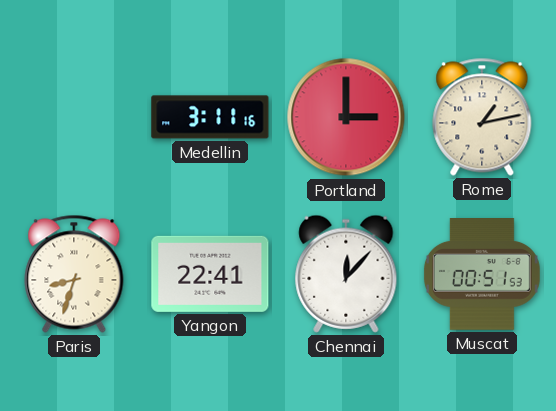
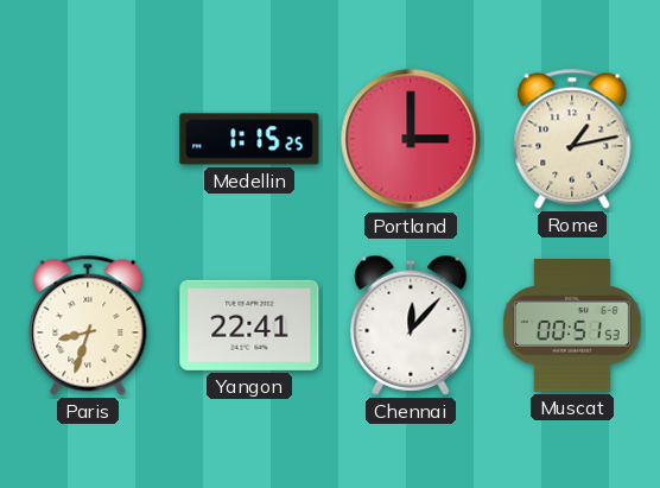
Medellin: 3:11 -> 1:15
